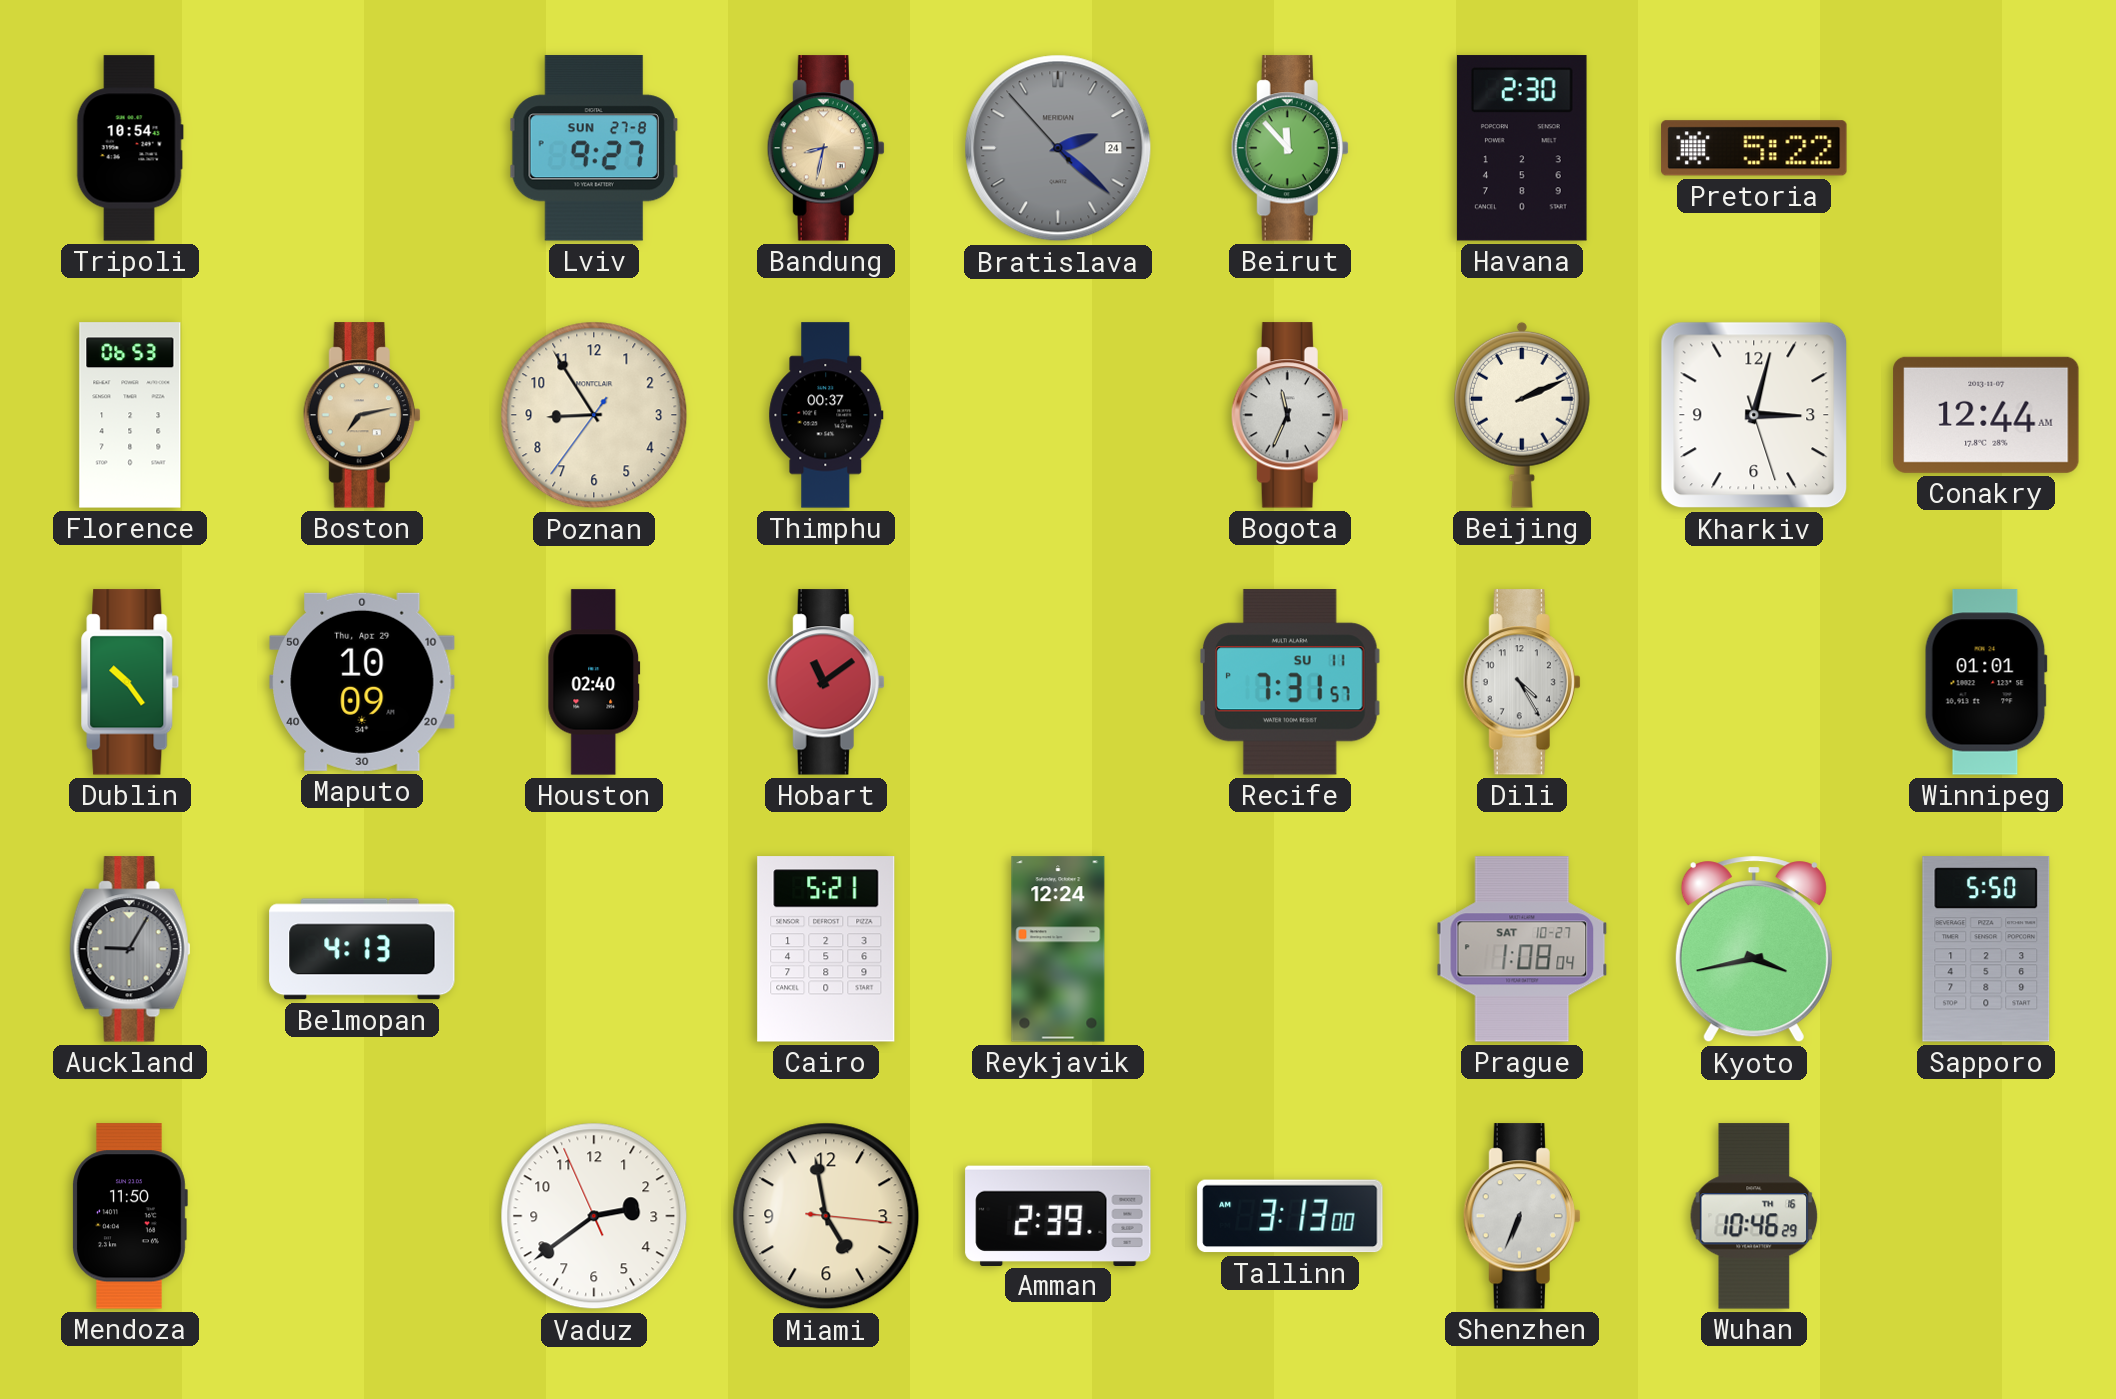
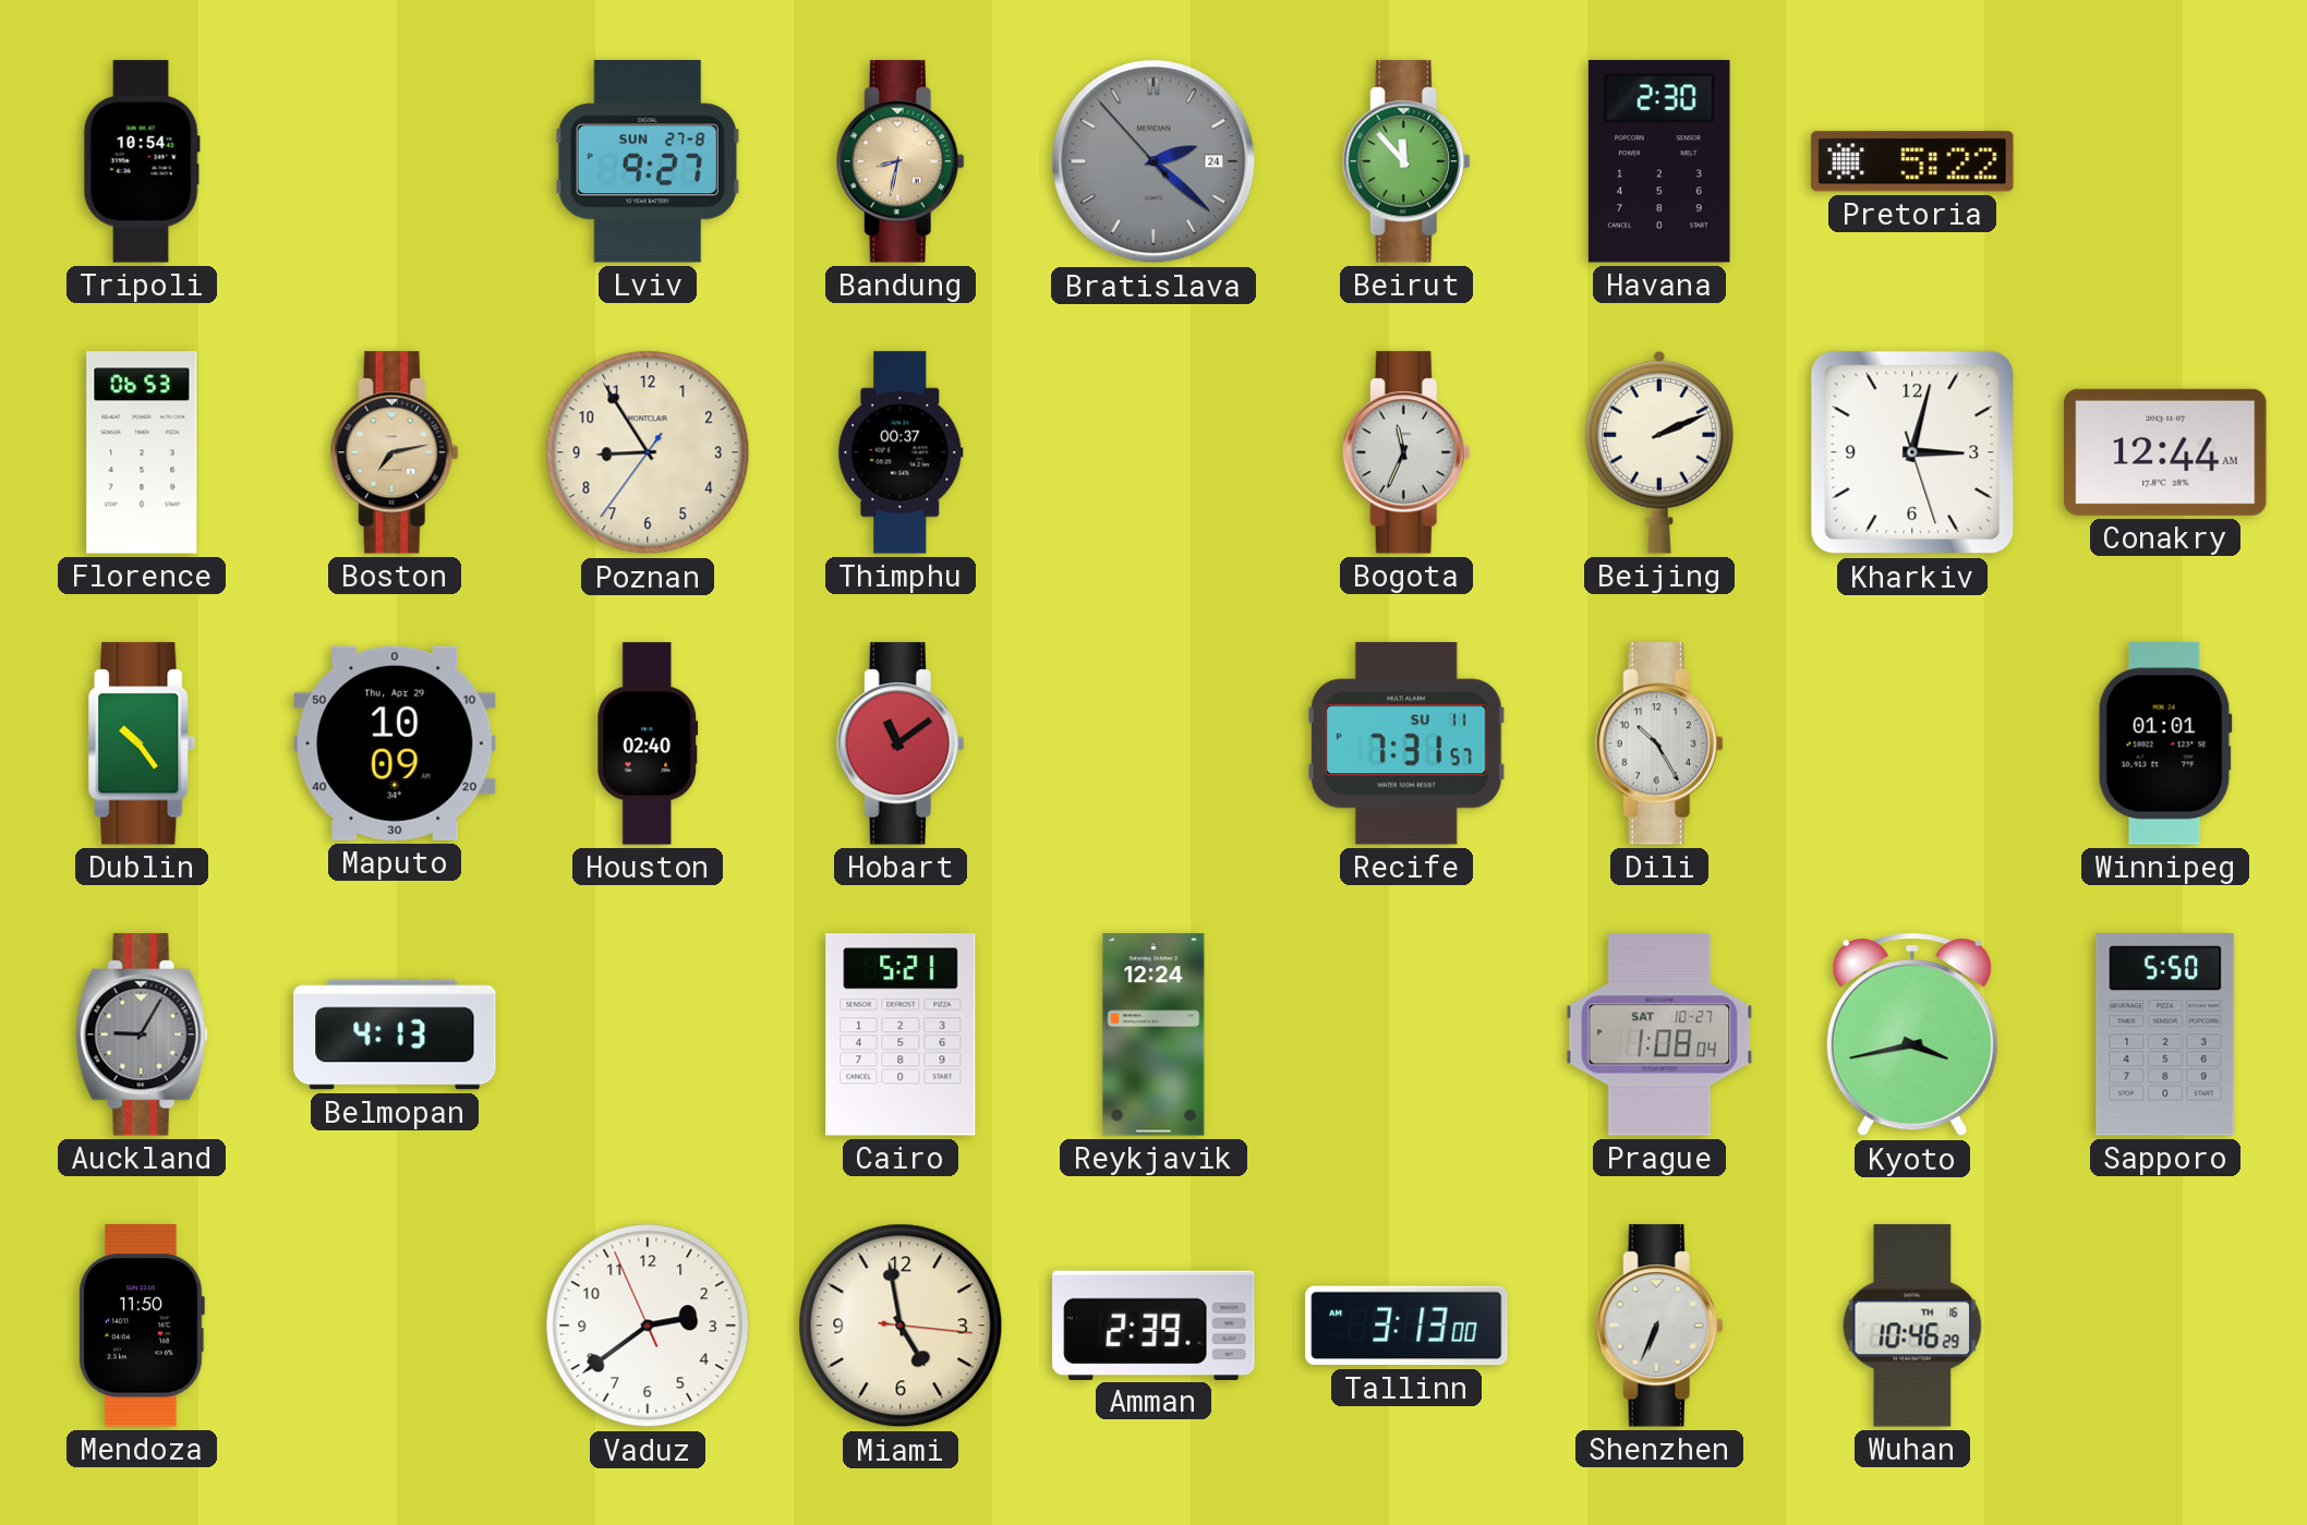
Dili: 4:25 -> 10:25
